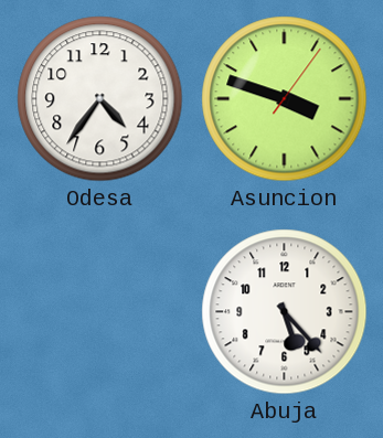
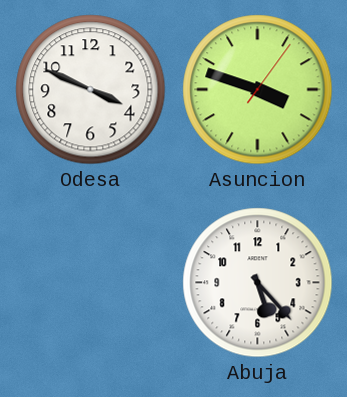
Odesa: 4:36 -> 3:49
